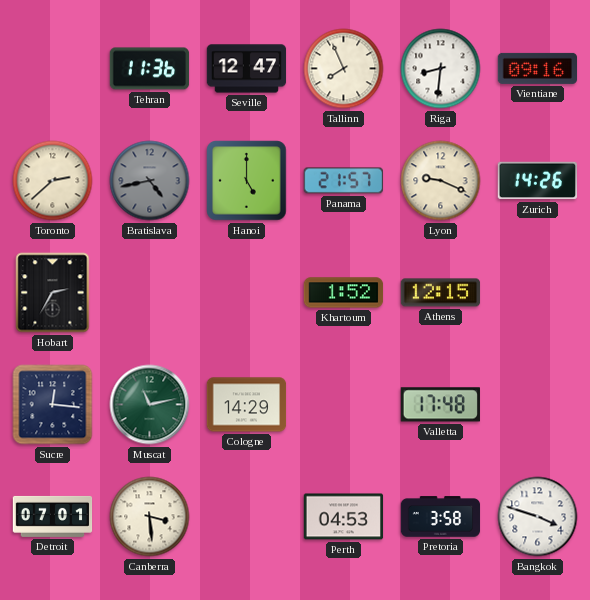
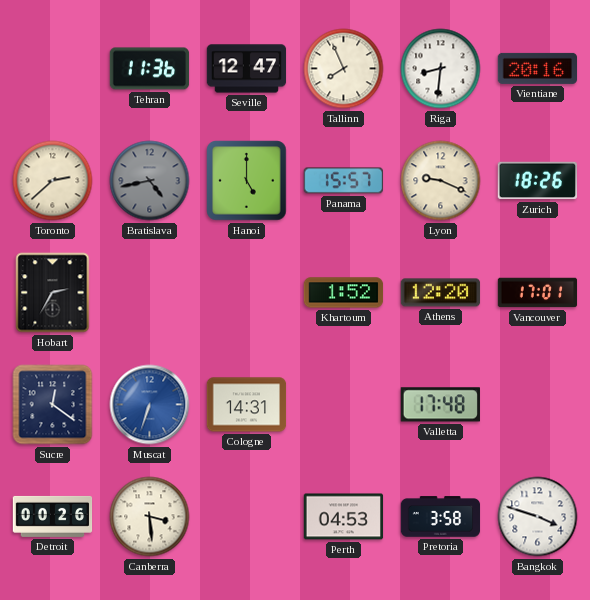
Vientiane: 09:16 -> 20:16
Panama: 21:57 -> 15:57
Zurich: 14:26 -> 18:26
Athens: 12:15 -> 12:20
Vancouver: none -> 17:01
Sucre: 12:16 -> 12:21
Muscat: 11:13 -> 6:33
Muscat dial: green -> blue
Cologne: 14:29 -> 14:31
Detroit: 07:01 -> 00:26
